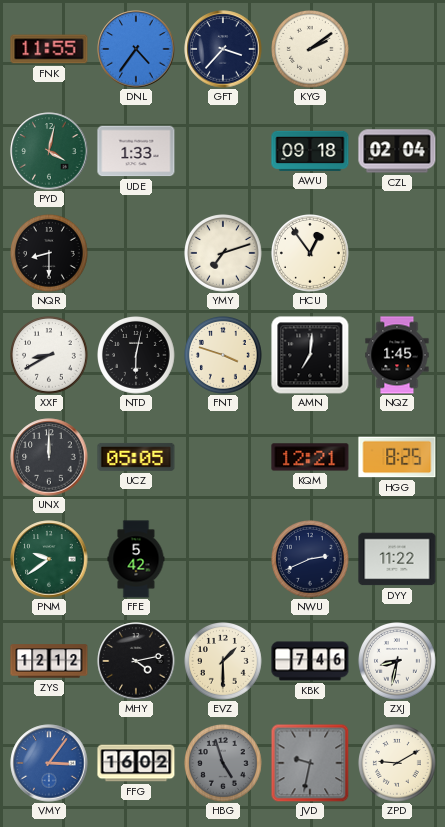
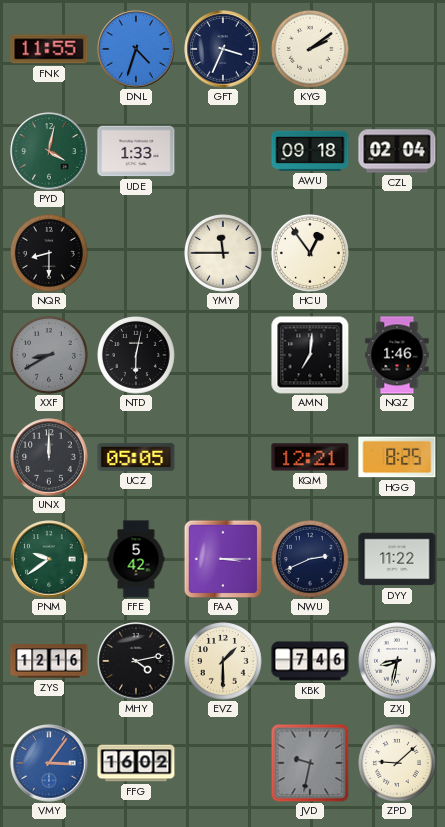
DNL: 4:36 -> 4:33
GFT: 3:37 -> 3:34
YMY: 7:12 -> 11:45
XXF dial: white -> grey
FNT: 3:48 -> none
NQZ: 1:45 -> 1:46
FAA: none -> 3:15
ZYS: 12:12 -> 12:16
HBG: 4:57 -> none
ZPD: 9:10 -> 9:08
